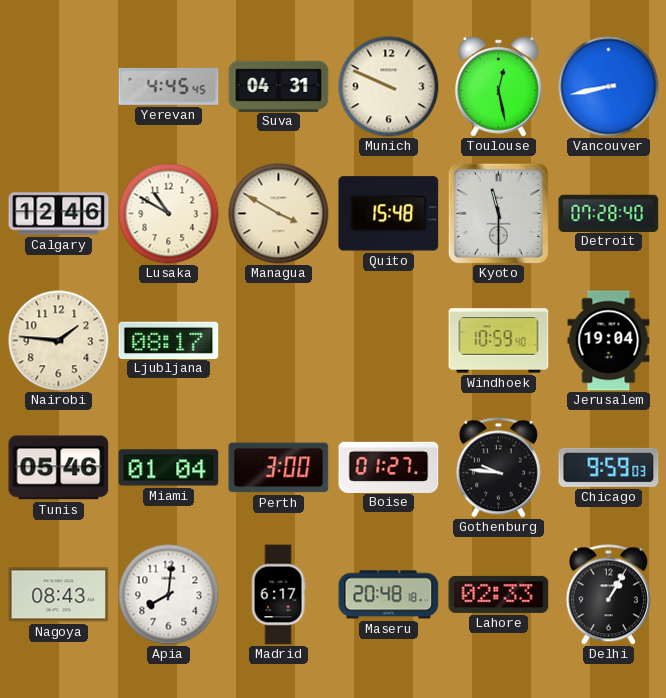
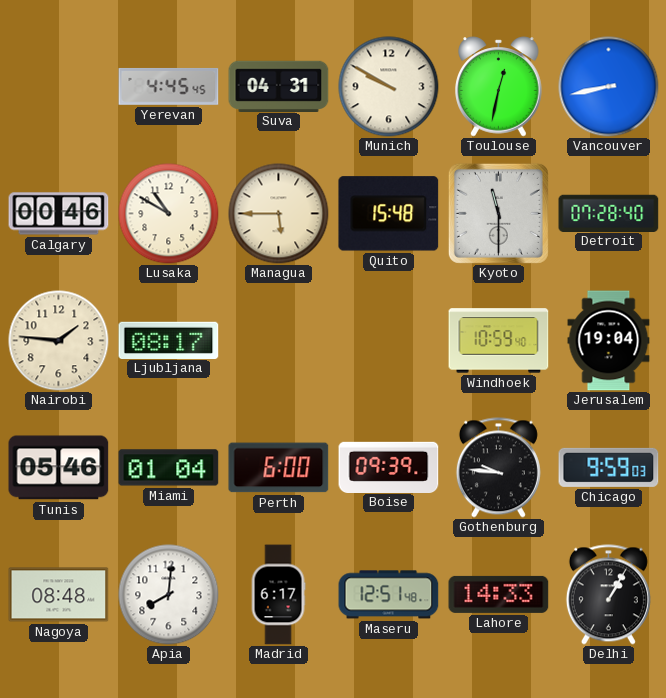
Munich: 9:49 -> 9:50
Toulouse: 12:28 -> 12:32
Calgary: 12:46 -> 00:46
Managua: 3:50 -> 5:45
Perth: 3:00 -> 6:00
Boise: 01:27 -> 09:39
Nagoya: 08:43 -> 08:48
Maseru: 20:48 -> 12:51
Lahore: 02:33 -> 14:33
